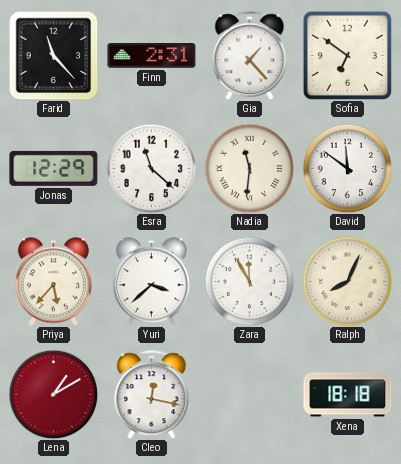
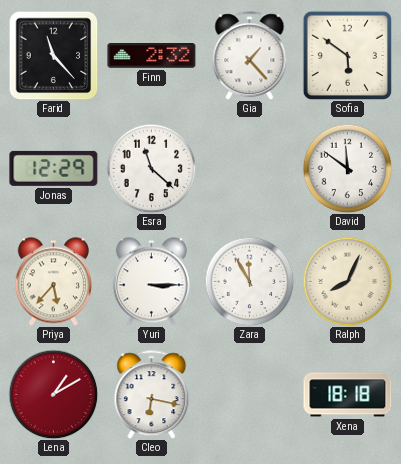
Finn: 2:31 -> 2:32
Sofia: 6:51 -> 5:51
Nadia: 11:31 -> none
Yuri: 3:38 -> 3:15
Cleo: 12:17 -> 6:17
